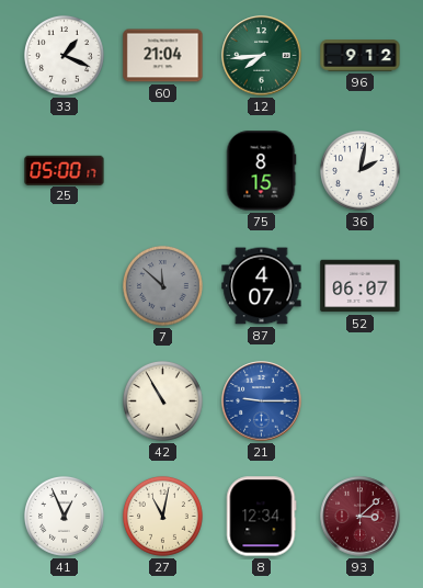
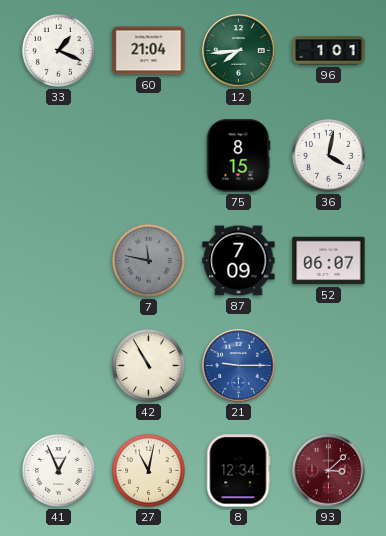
96: 9:12 -> 1:01
25: 05:00 -> none
36: 2:02 -> 4:02
7: 11:52 -> 11:47
87: 4:07 -> 7:09
